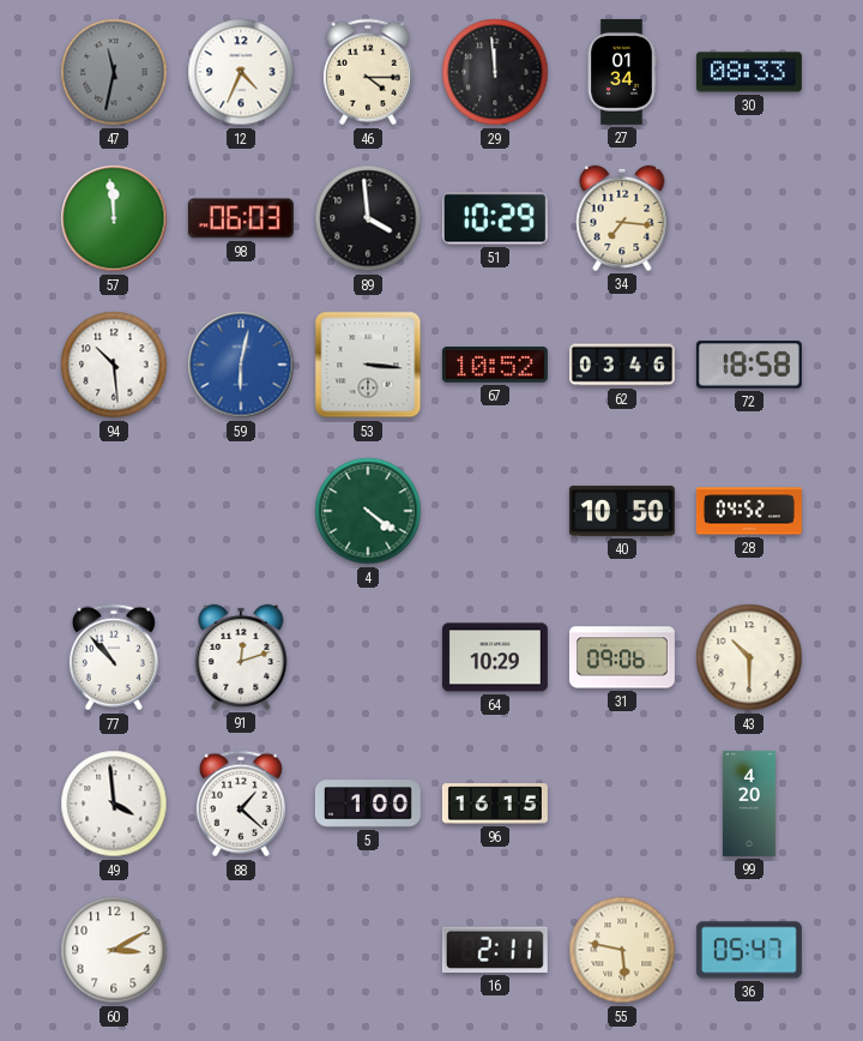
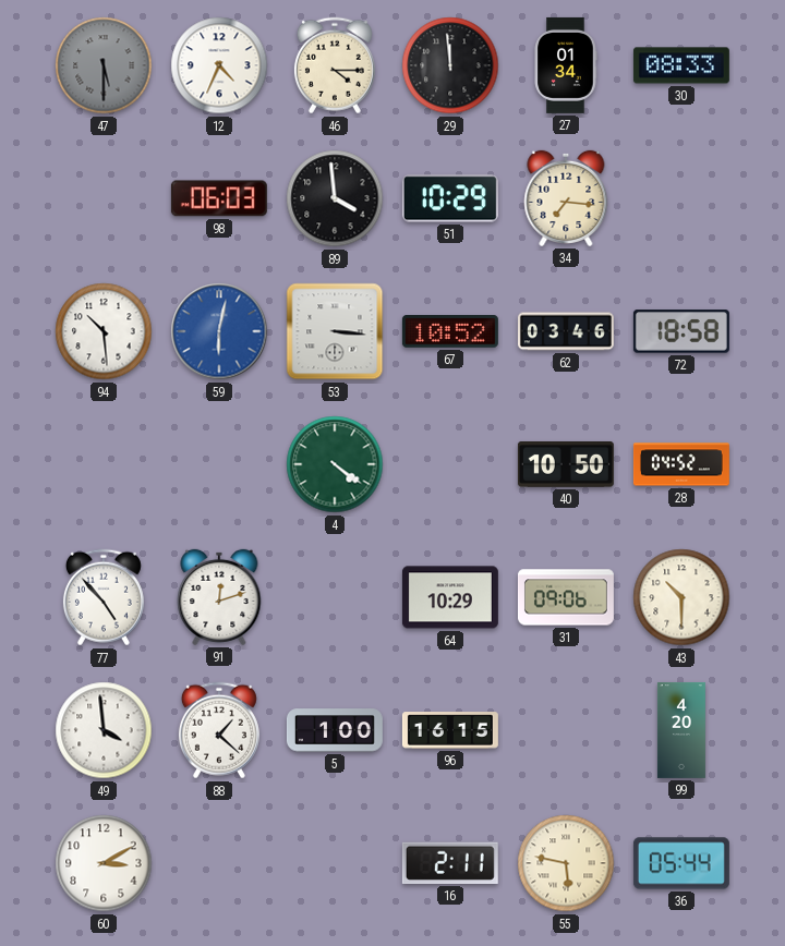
47: 11:32 -> 5:30
57: 11:59 -> none
77: 10:53 -> 4:53
36: 05:47 -> 05:44
